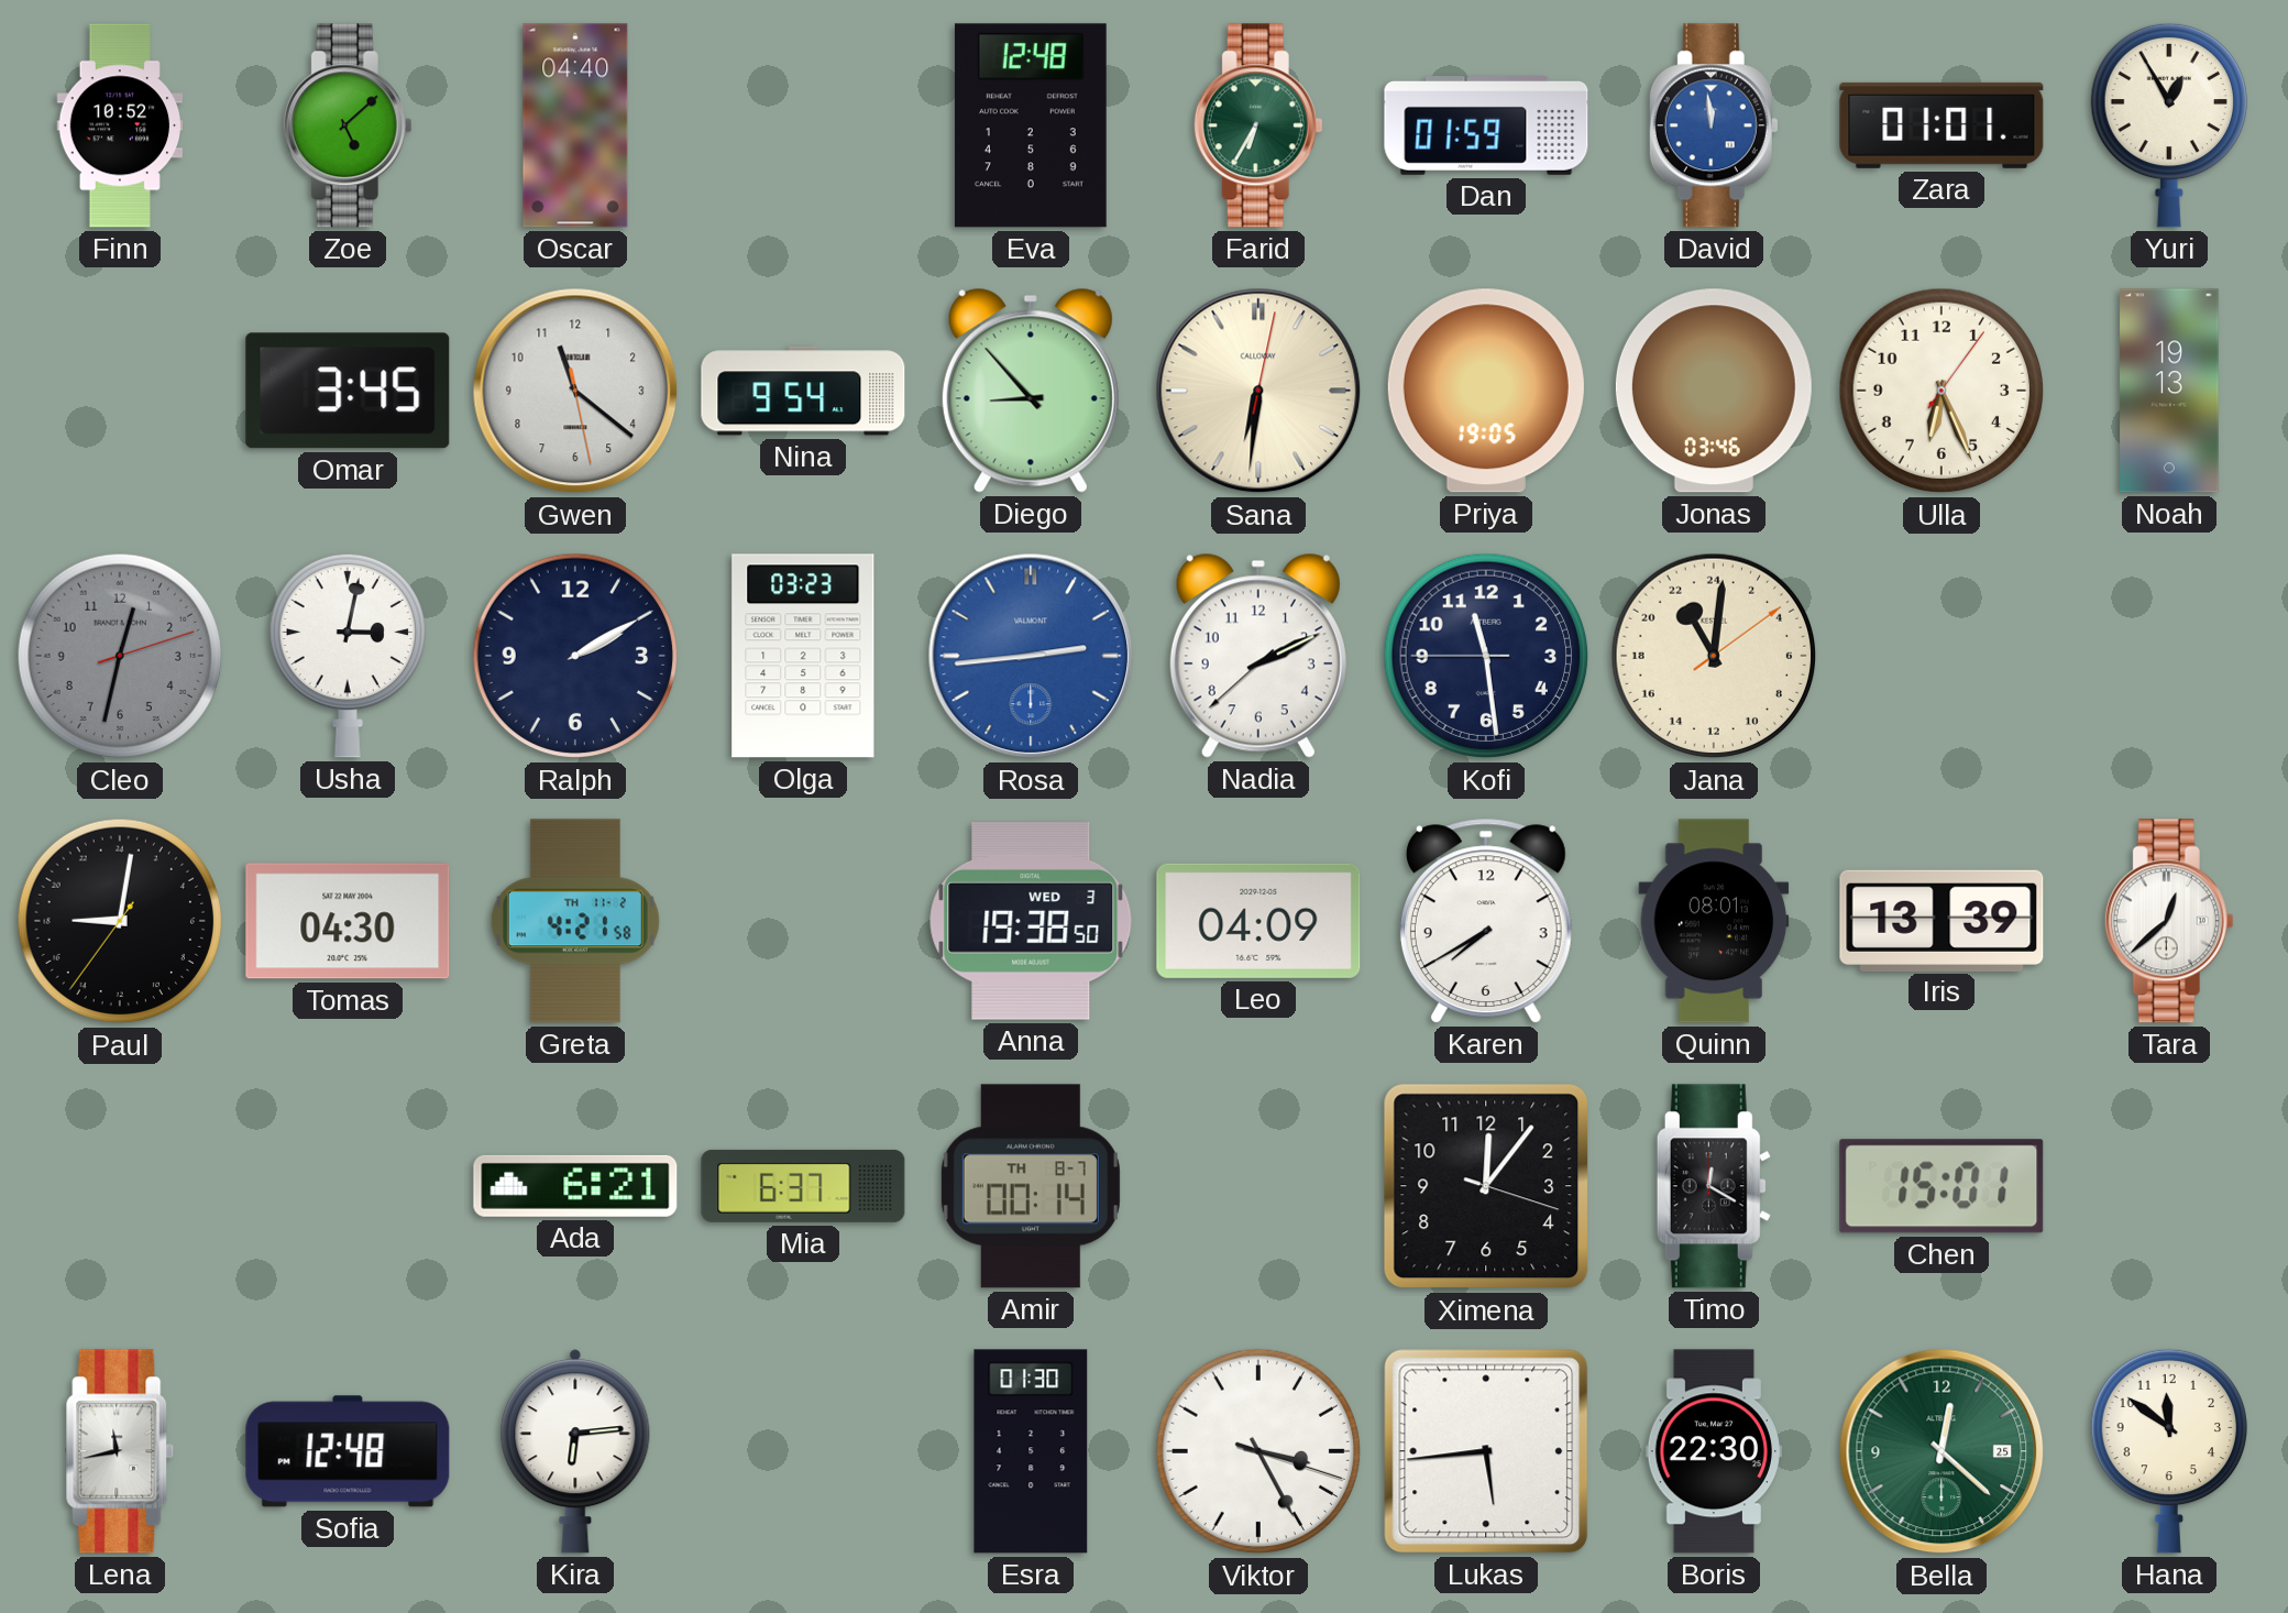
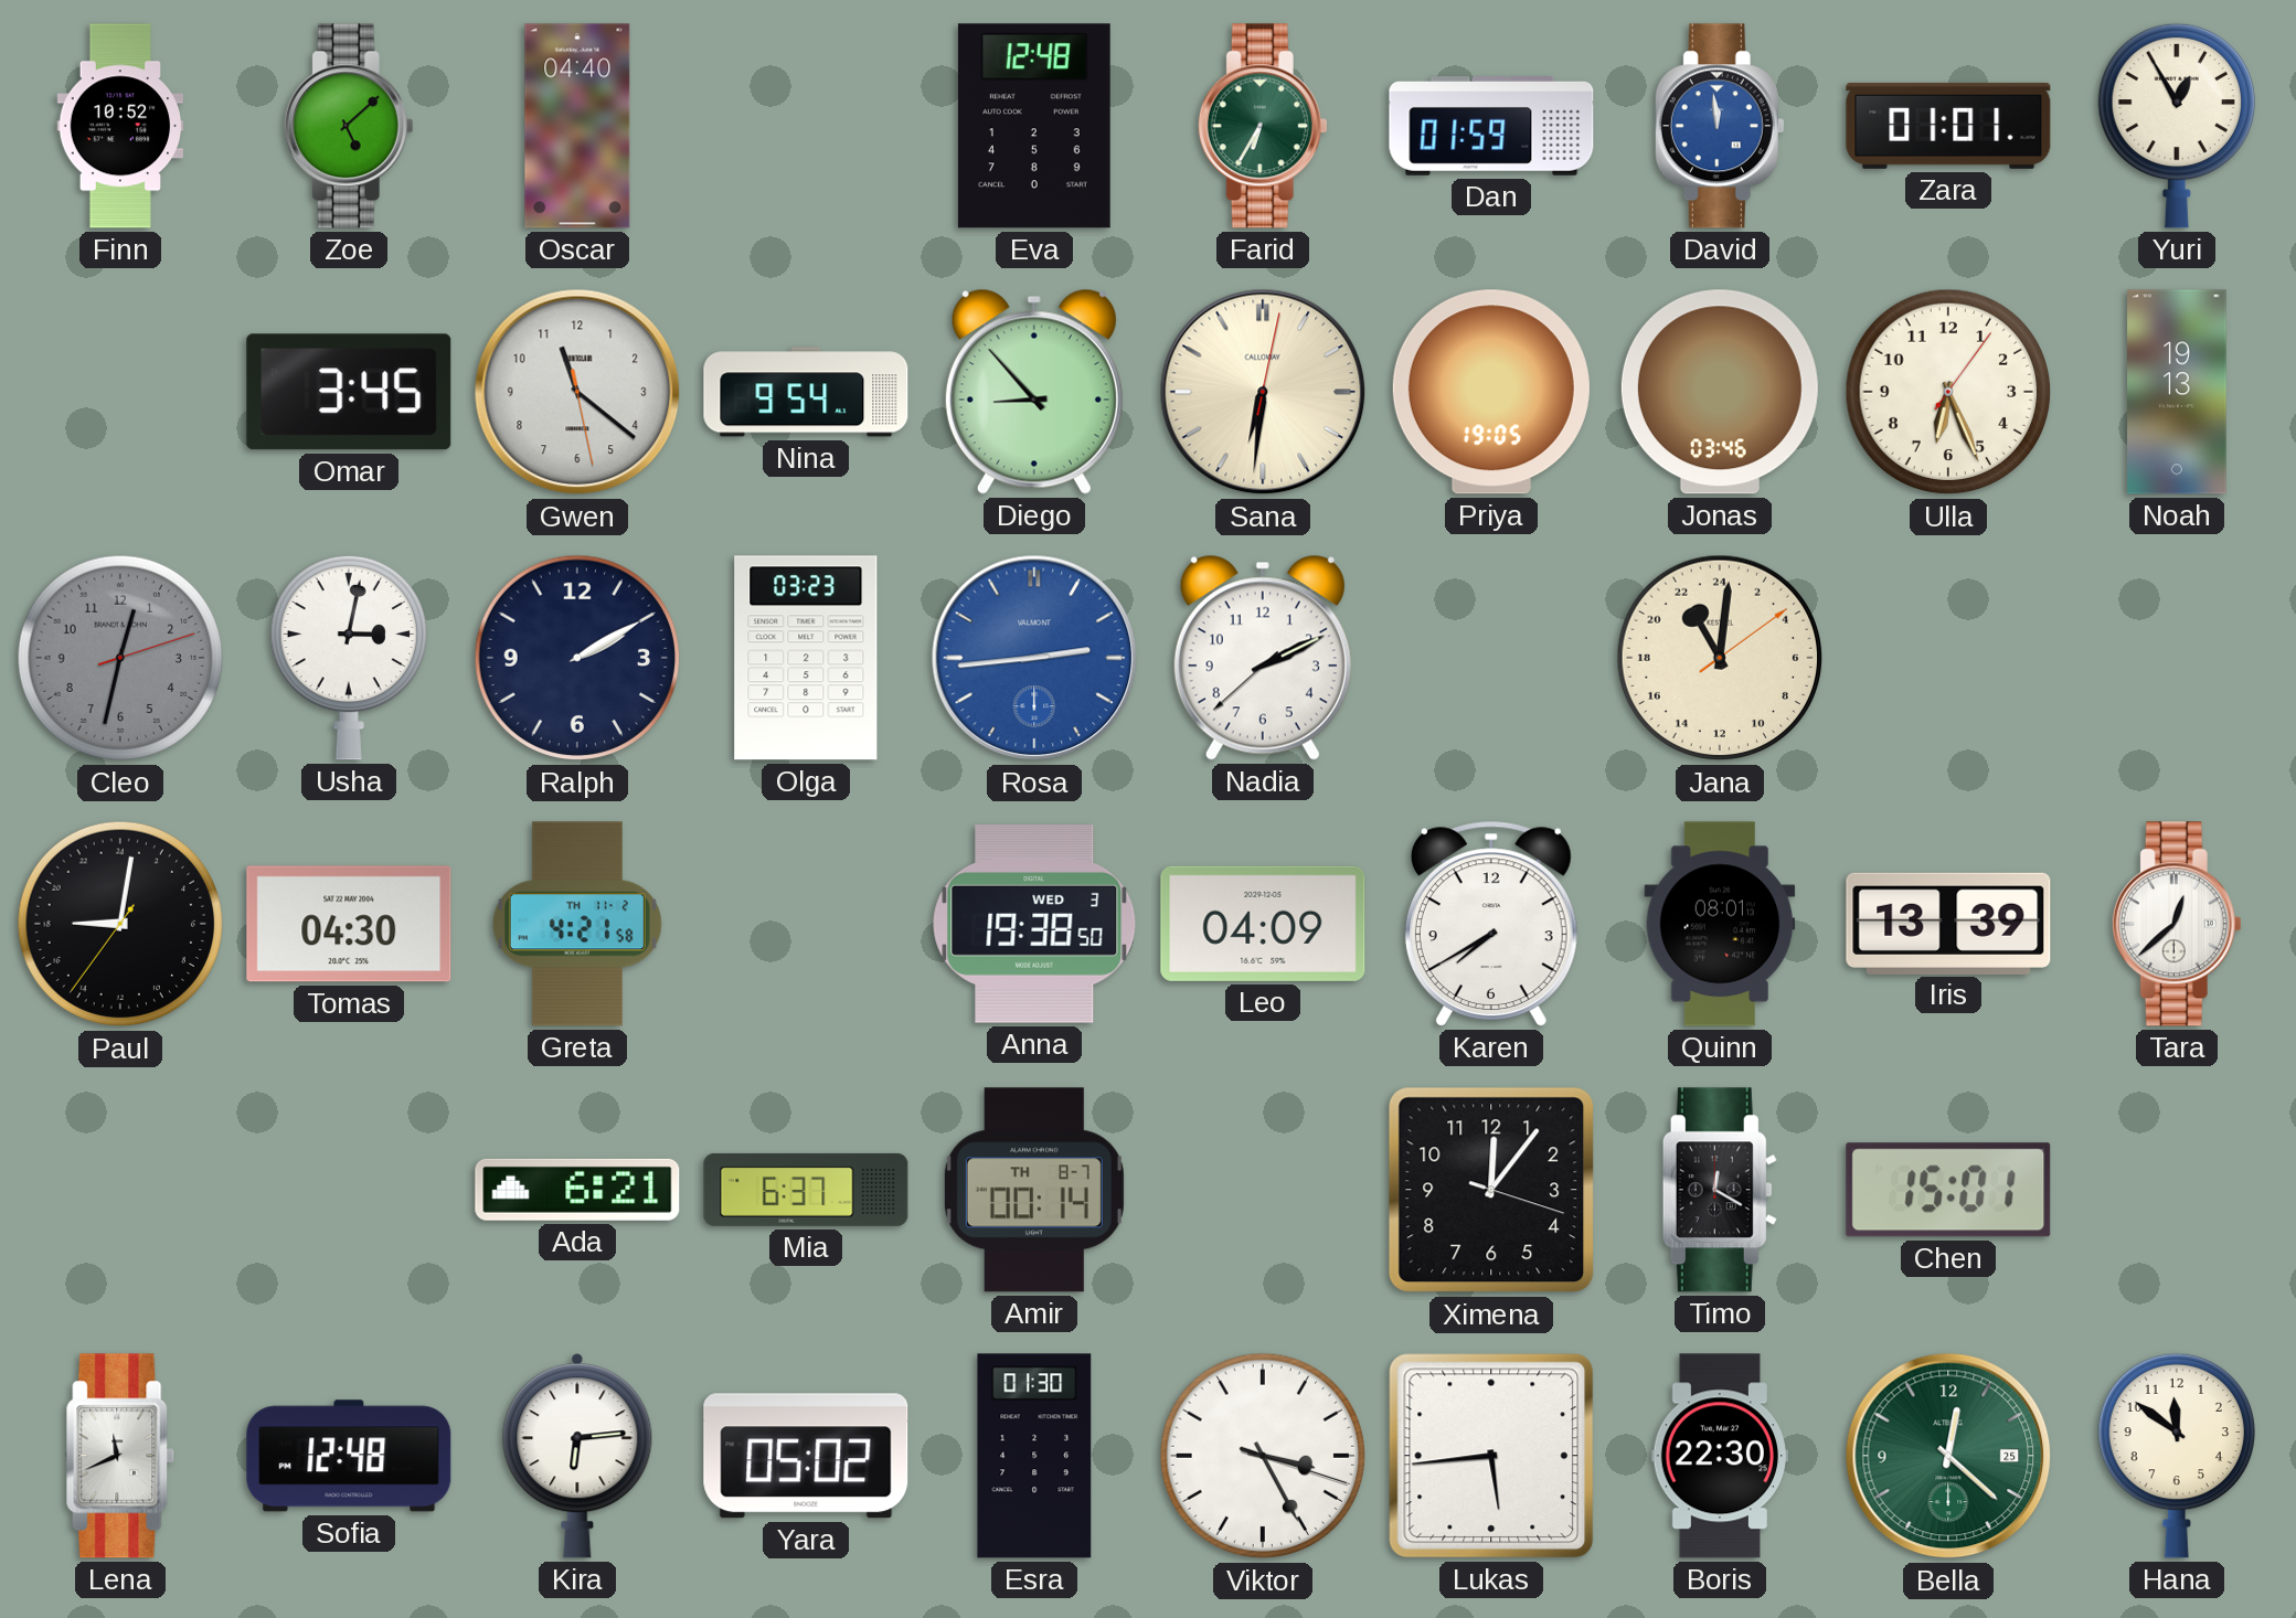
Kofi: 11:28 -> none
Lena: 11:43 -> 11:41
Yara: none -> 05:02
